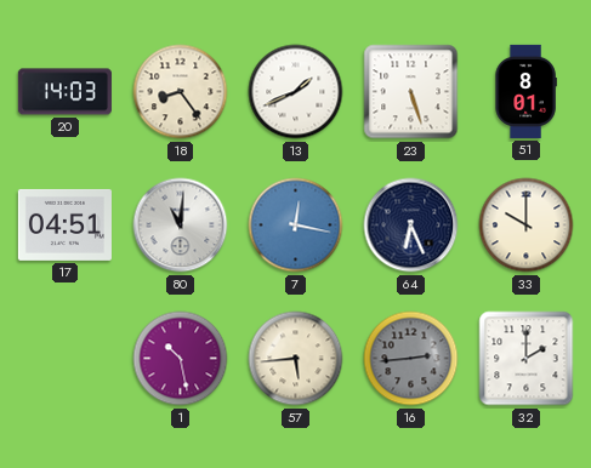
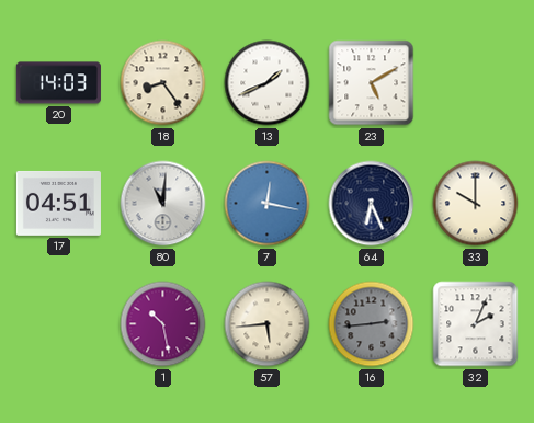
23: 5:27 -> 5:10
51: 8:01 -> none
32: 2:00 -> 2:04
